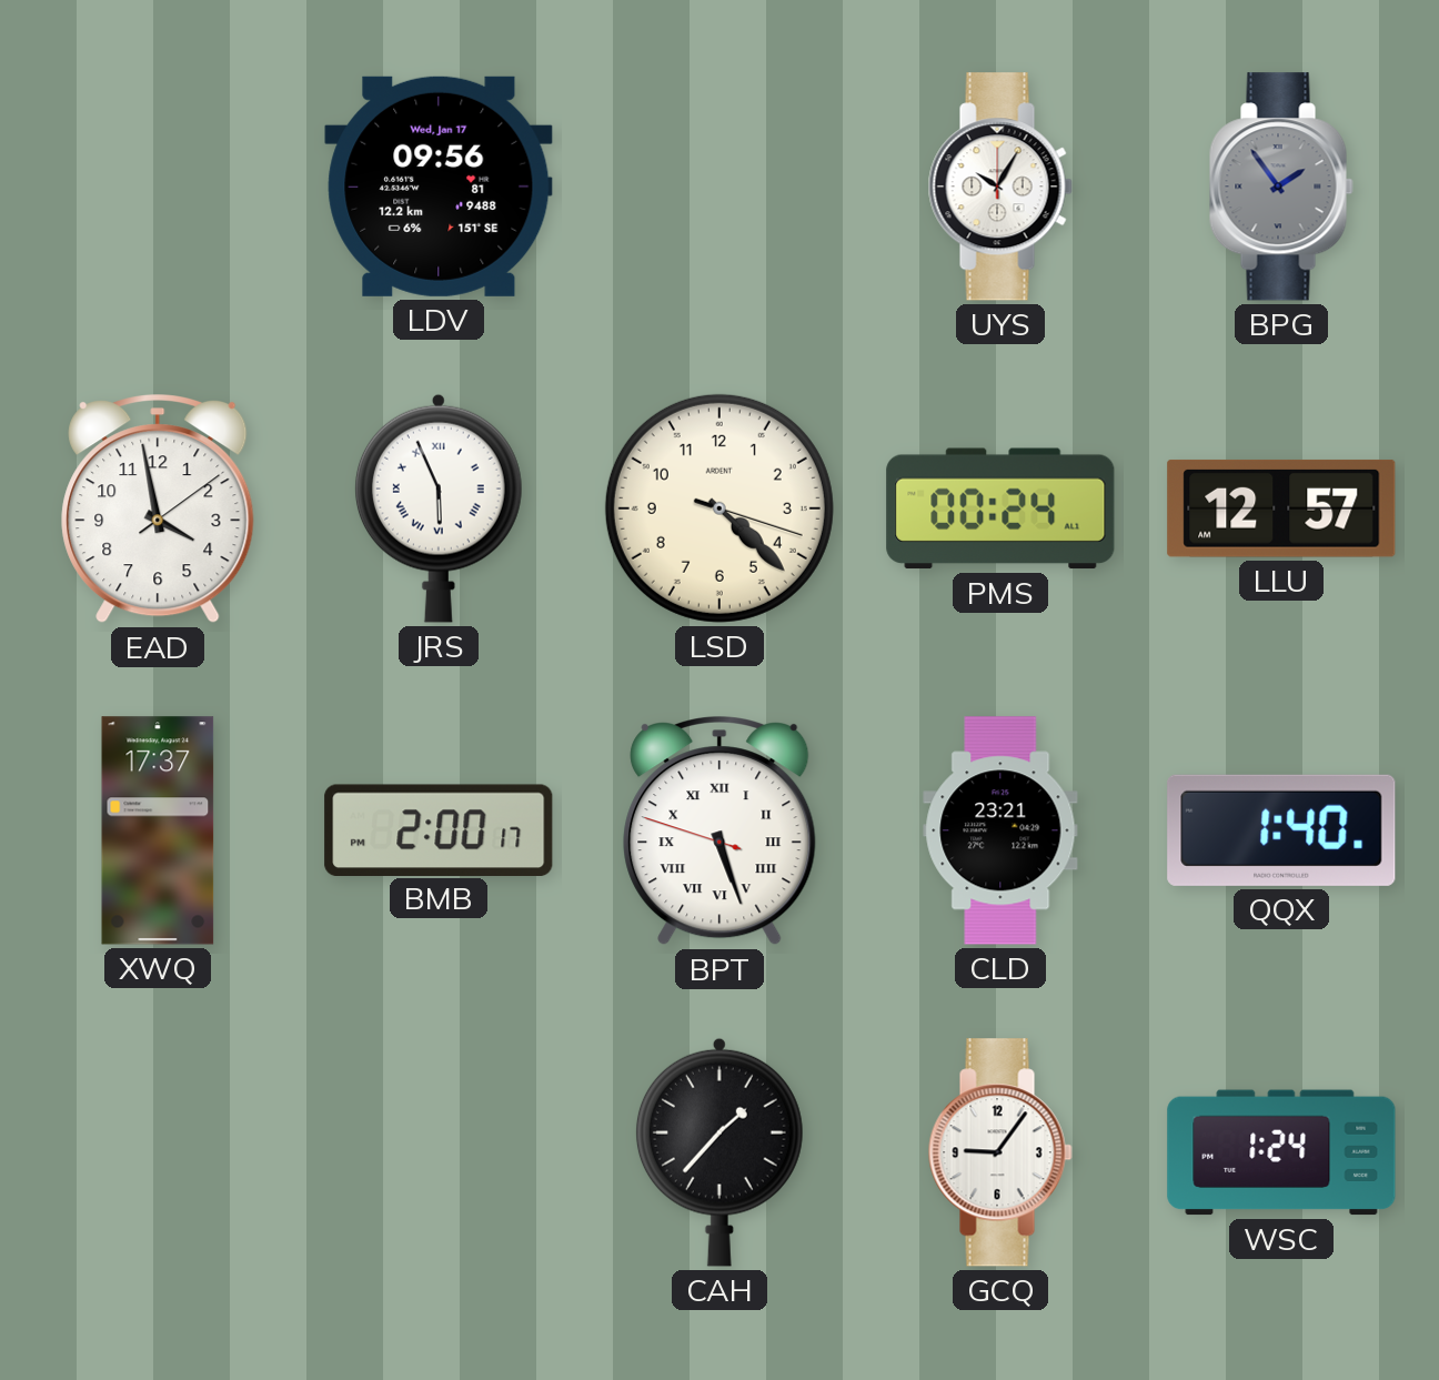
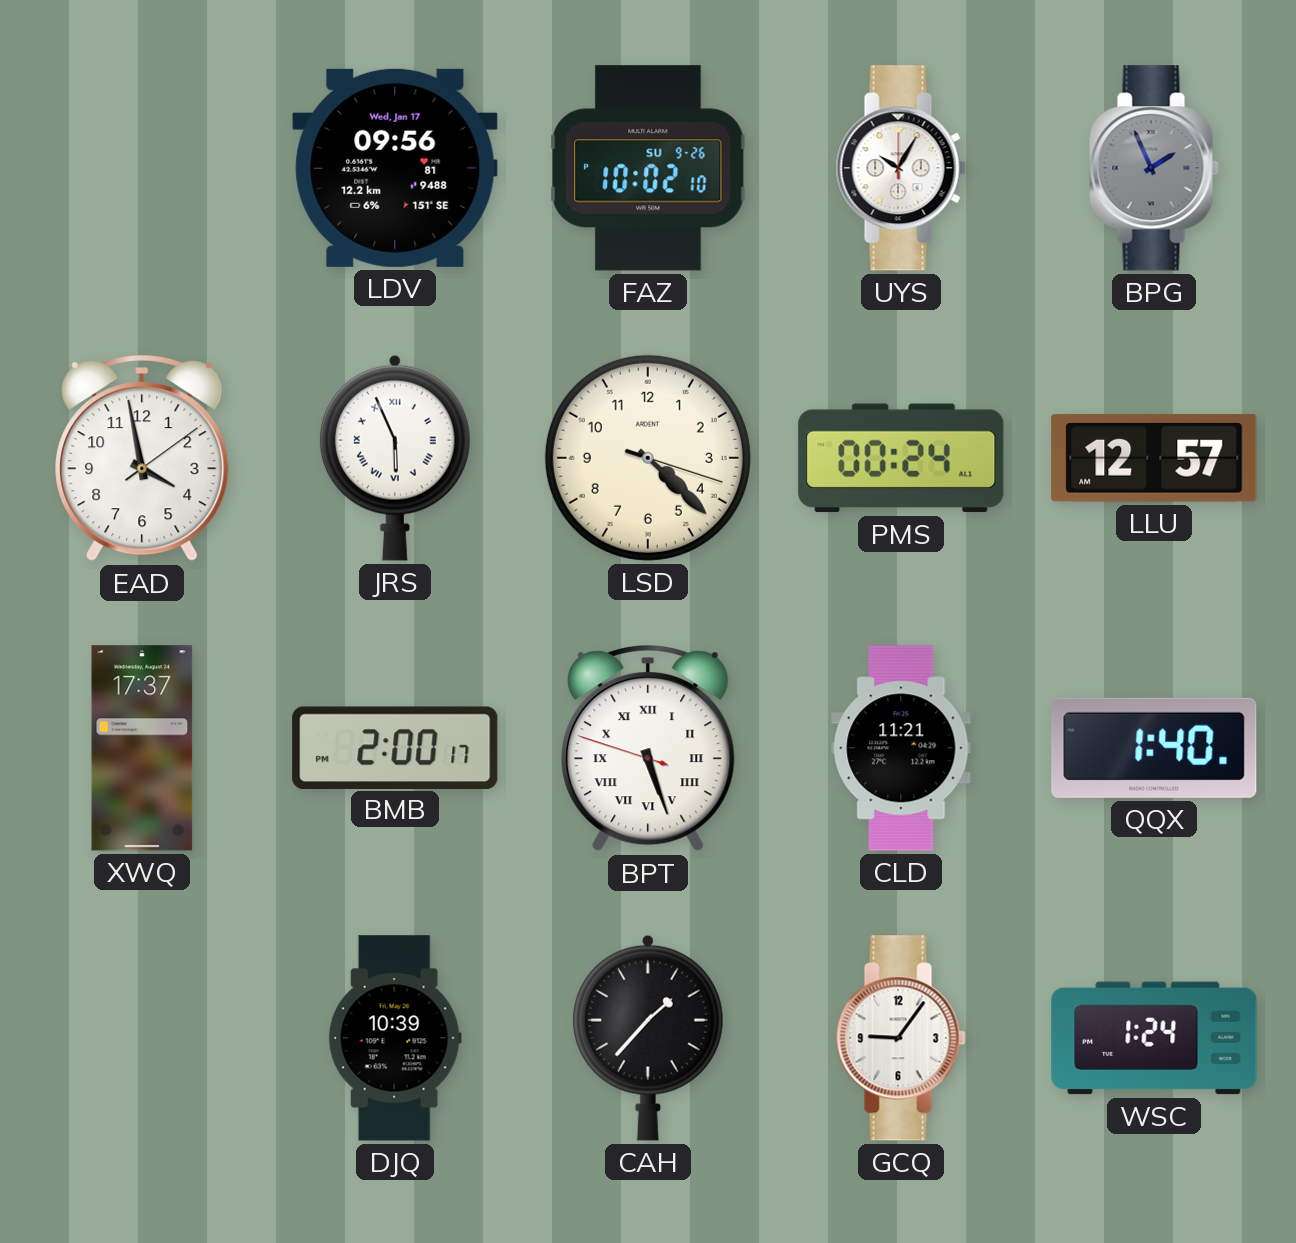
FAZ: none -> 10:02
BPG: 1:54 -> 1:56
CLD: 23:21 -> 11:21
DJQ: none -> 10:39
